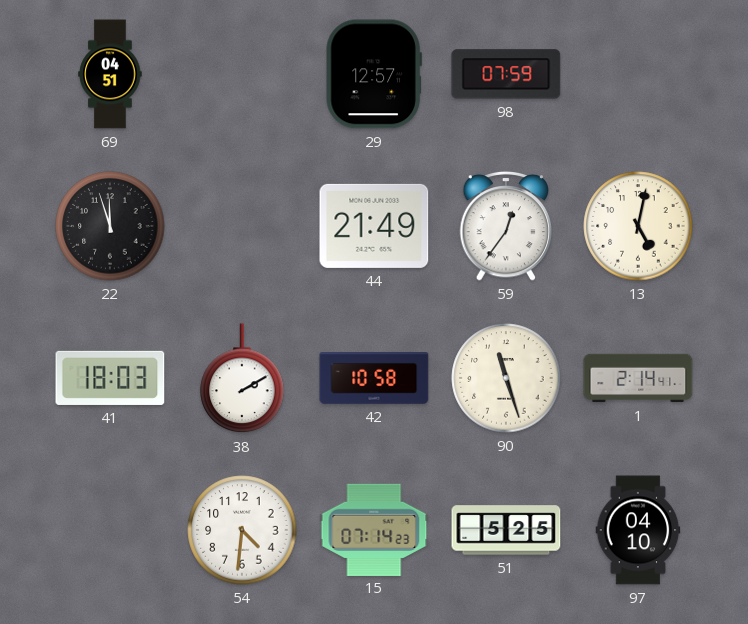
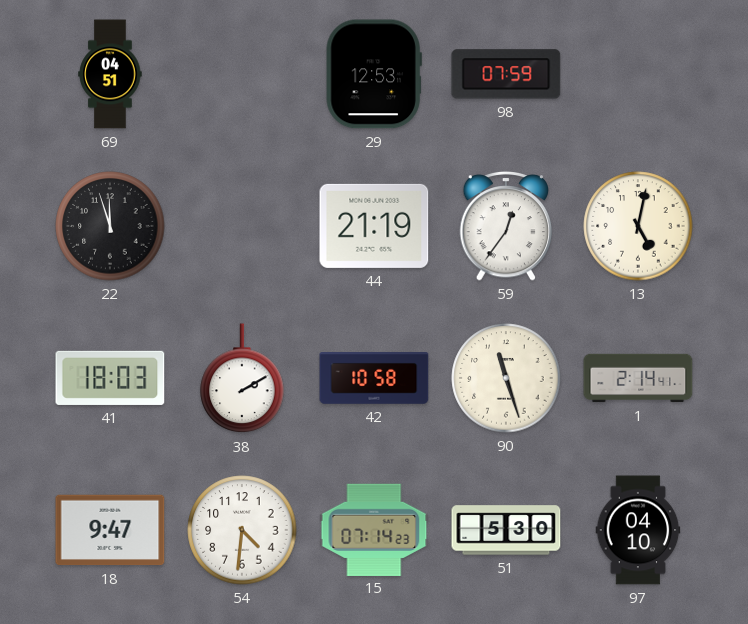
29: 12:57 -> 12:53
44: 21:49 -> 21:19
18: none -> 9:47
51: 5:25 -> 5:30
